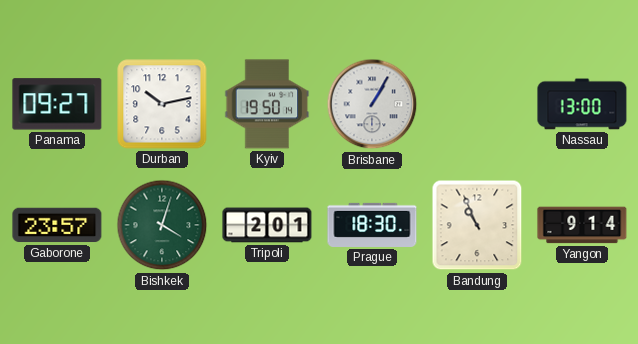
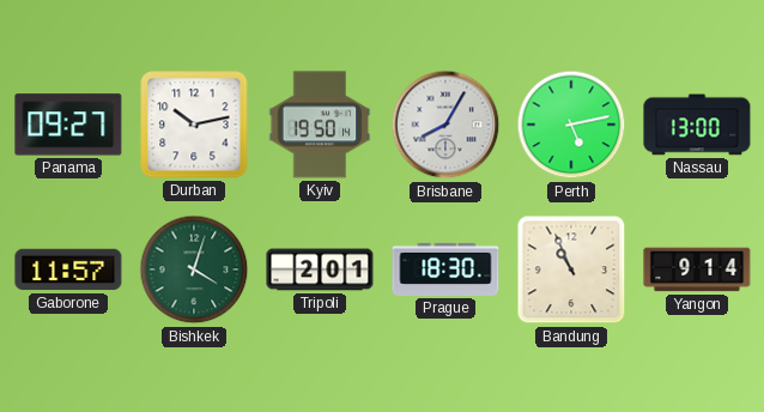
Brisbane: 1:05 -> 8:05
Perth: none -> 5:13
Gaborone: 23:57 -> 11:57
